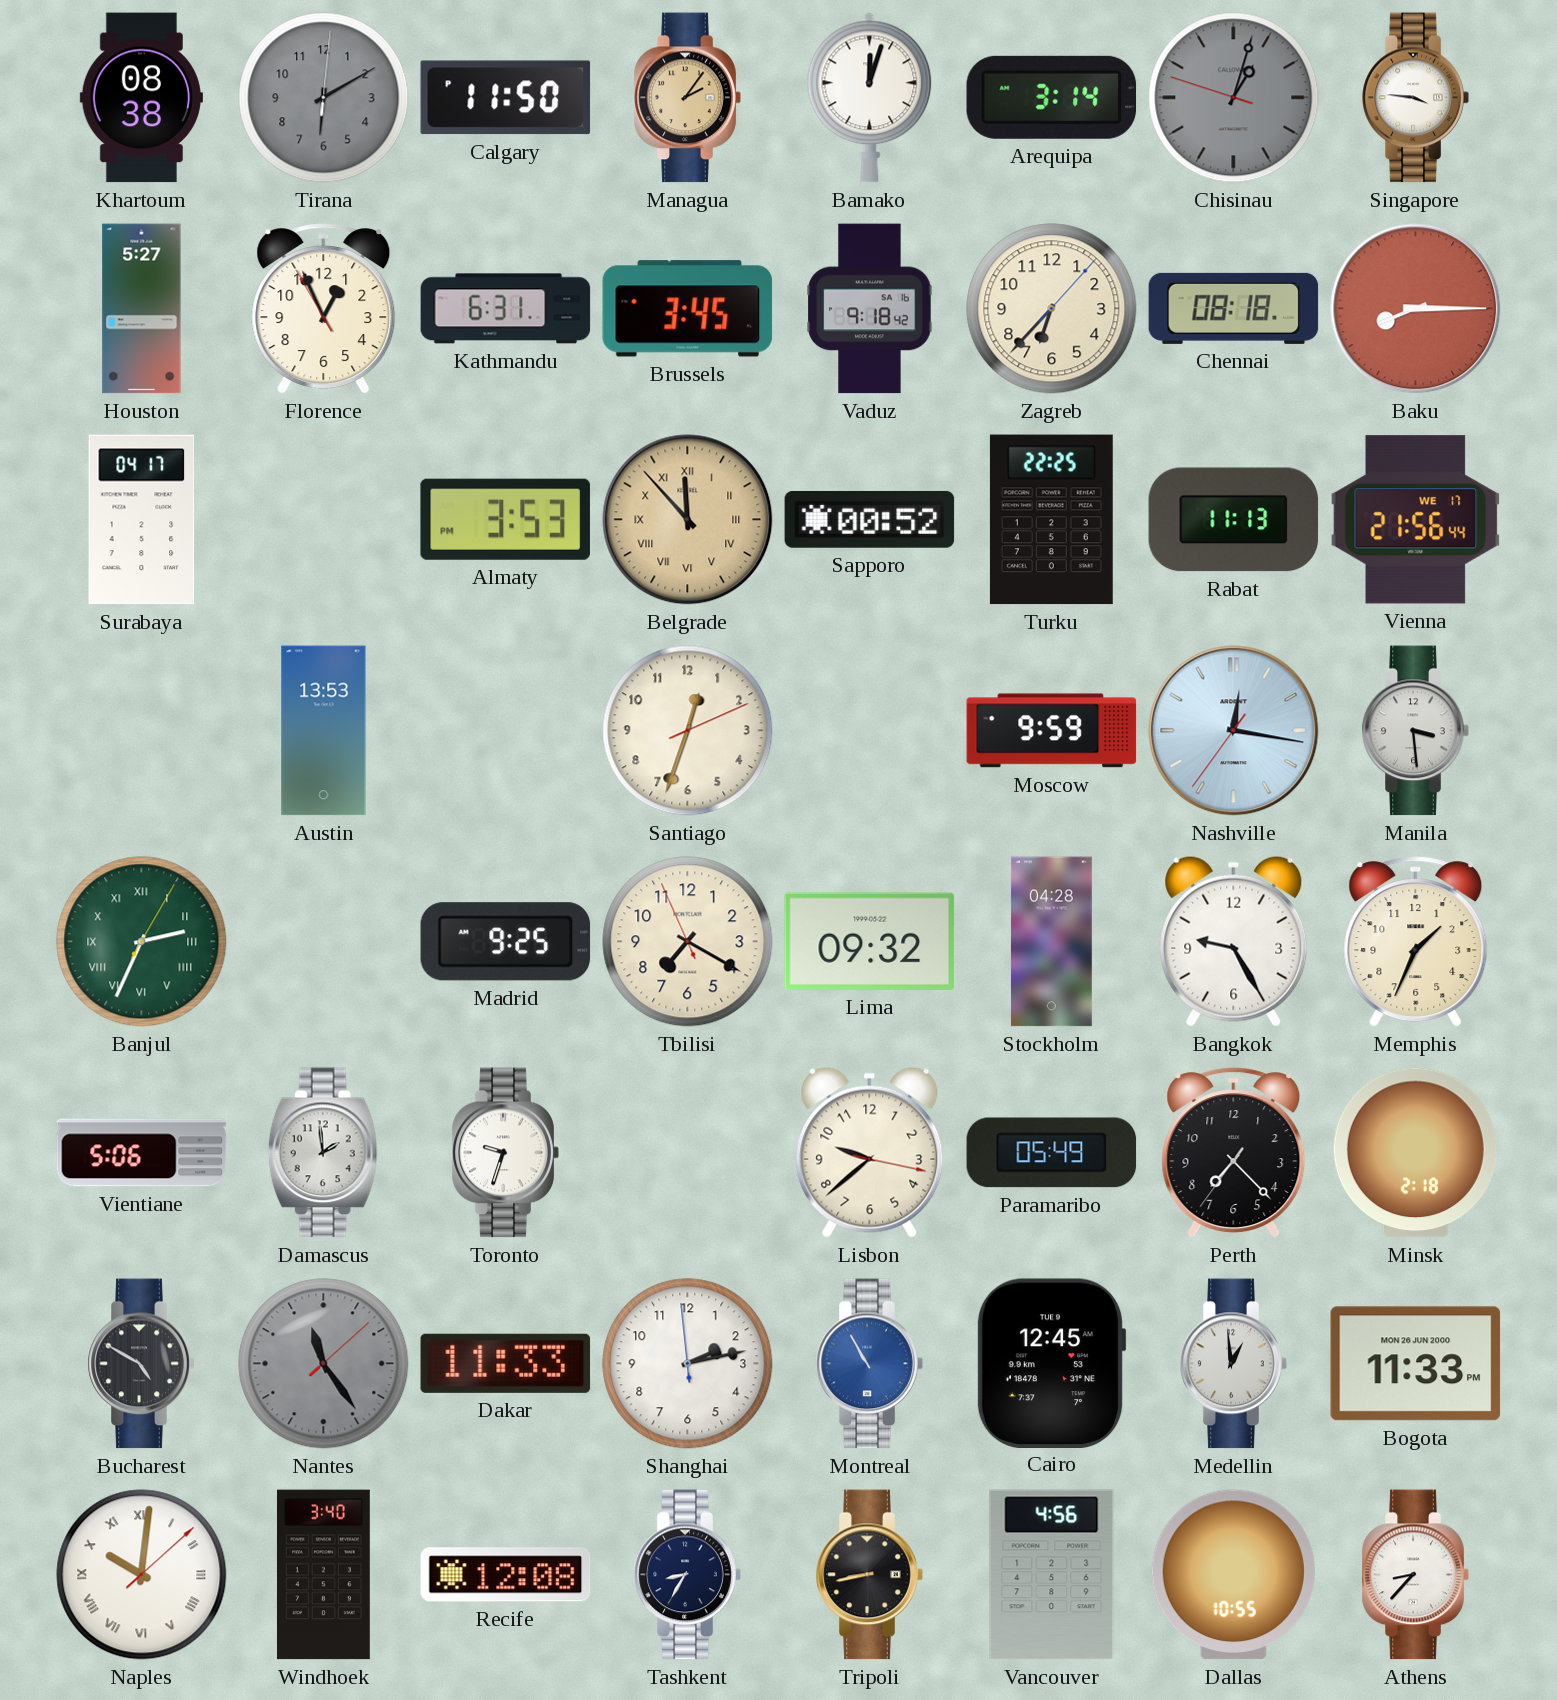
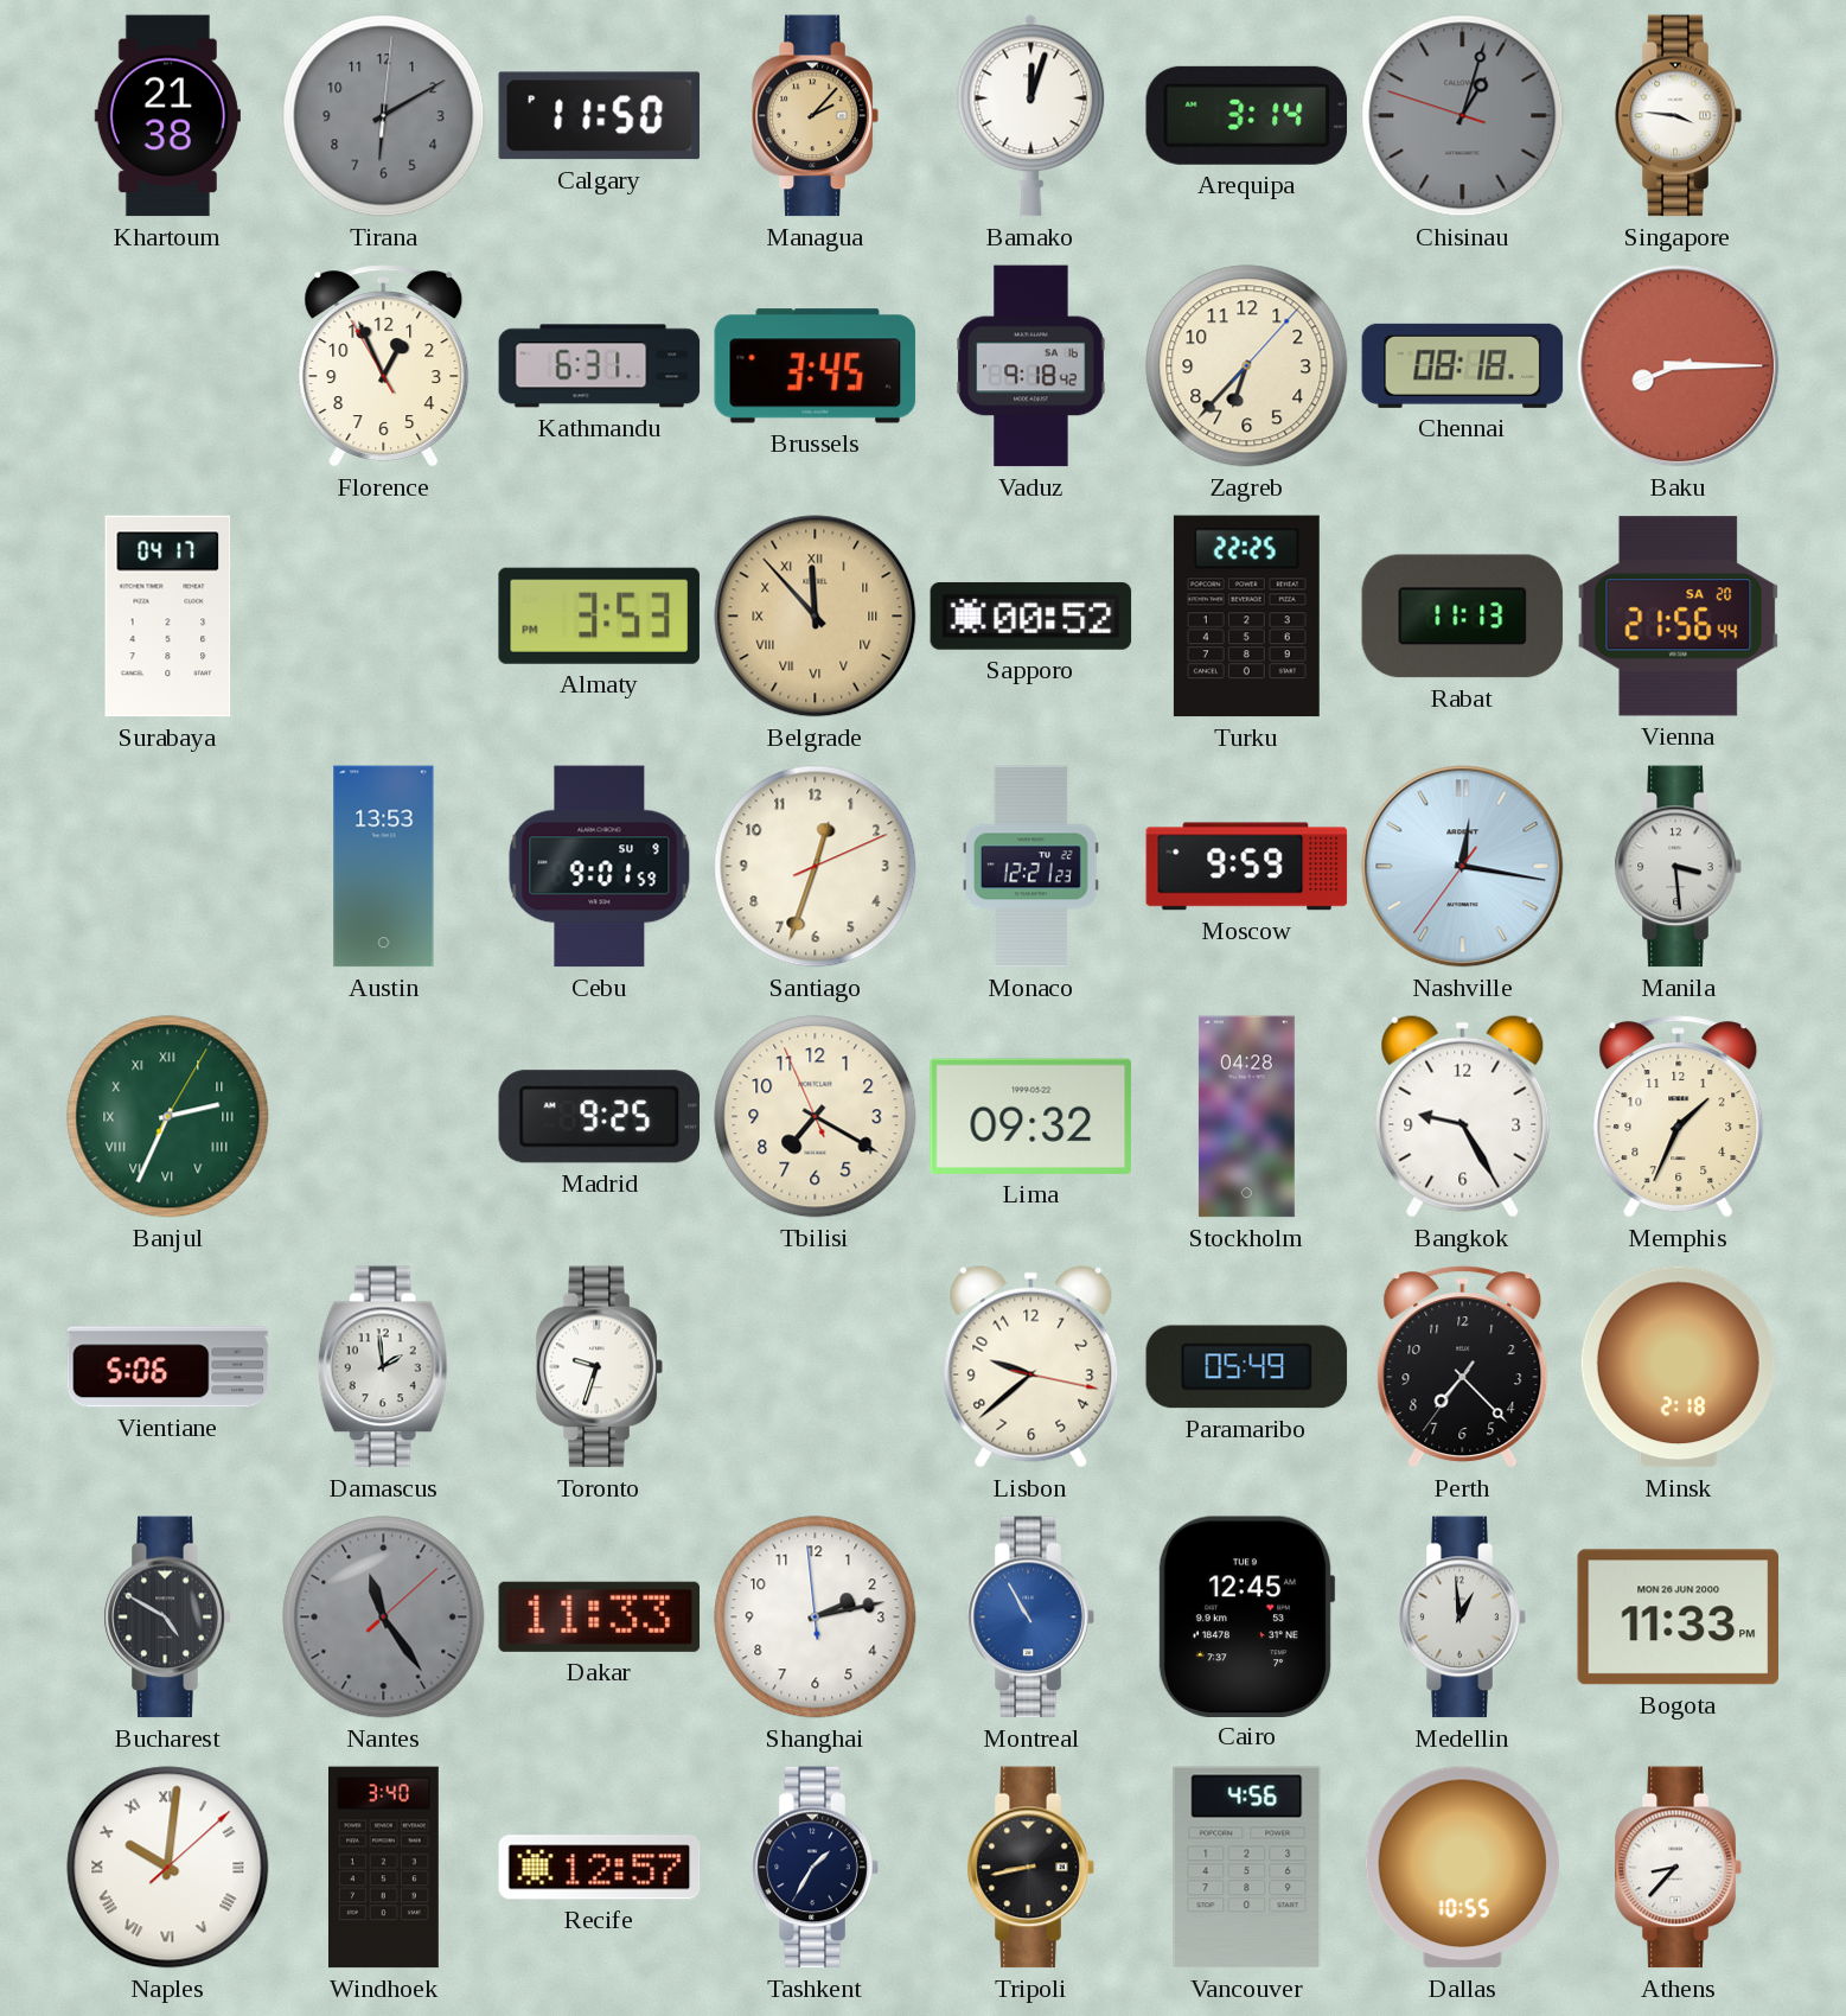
Khartoum: 08:38 -> 21:38
Managua: 2:06 -> 2:07
Houston: 5:27 -> none
Vienna date: WE 17 -> SA 20
Cebu: none -> 9:01
Monaco: none -> 12:21
Recife: 12:08 -> 12:57
Tashkent: 8:35 -> 1:35
